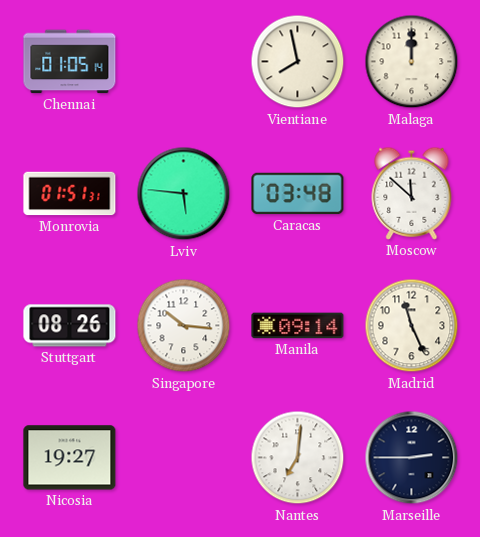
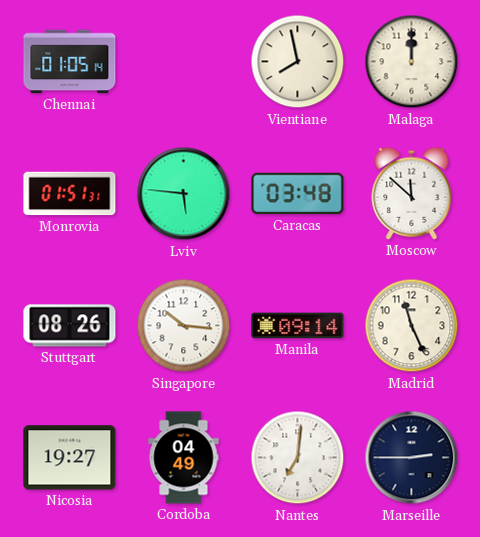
Cordoba: none -> 04:49
